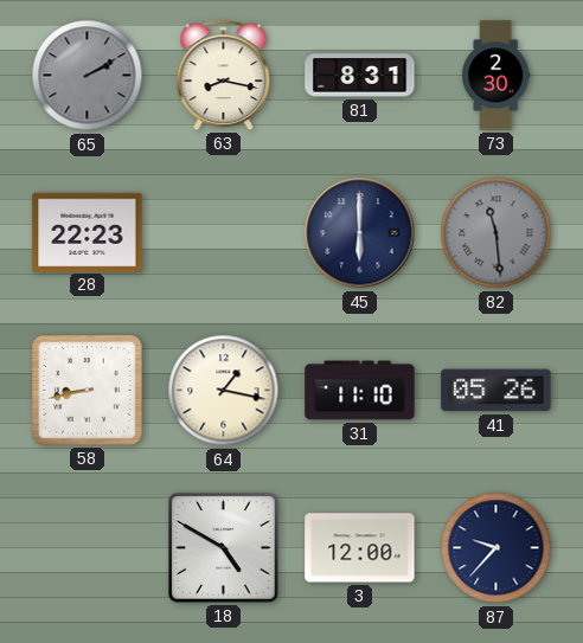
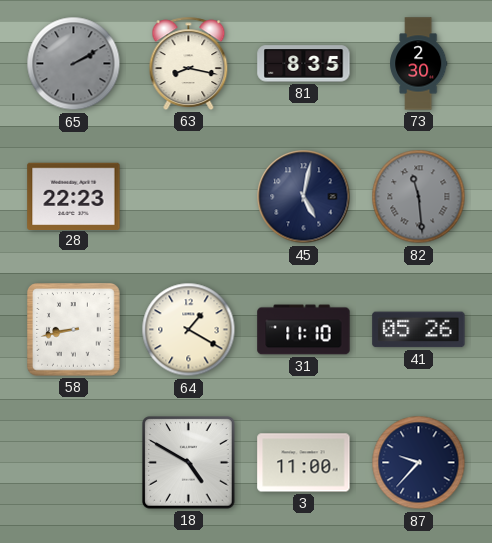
81: 8:31 -> 8:35
45: 6:00 -> 5:02
64: 1:17 -> 1:20
3: 12:00 -> 11:00
